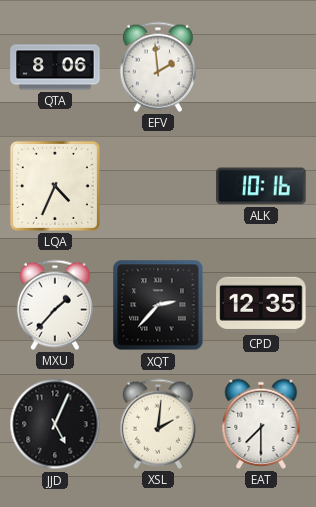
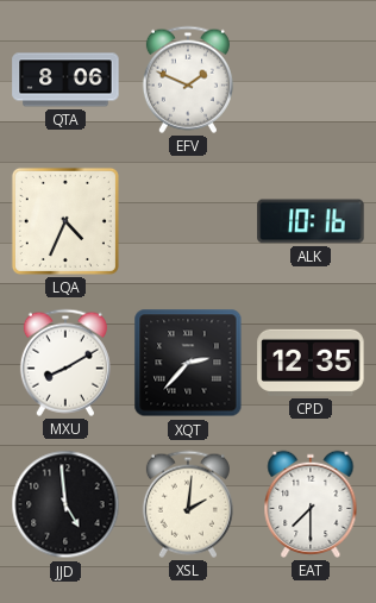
EFV: 1:59 -> 1:49
MXU: 1:37 -> 8:10
JJD: 5:04 -> 4:59
